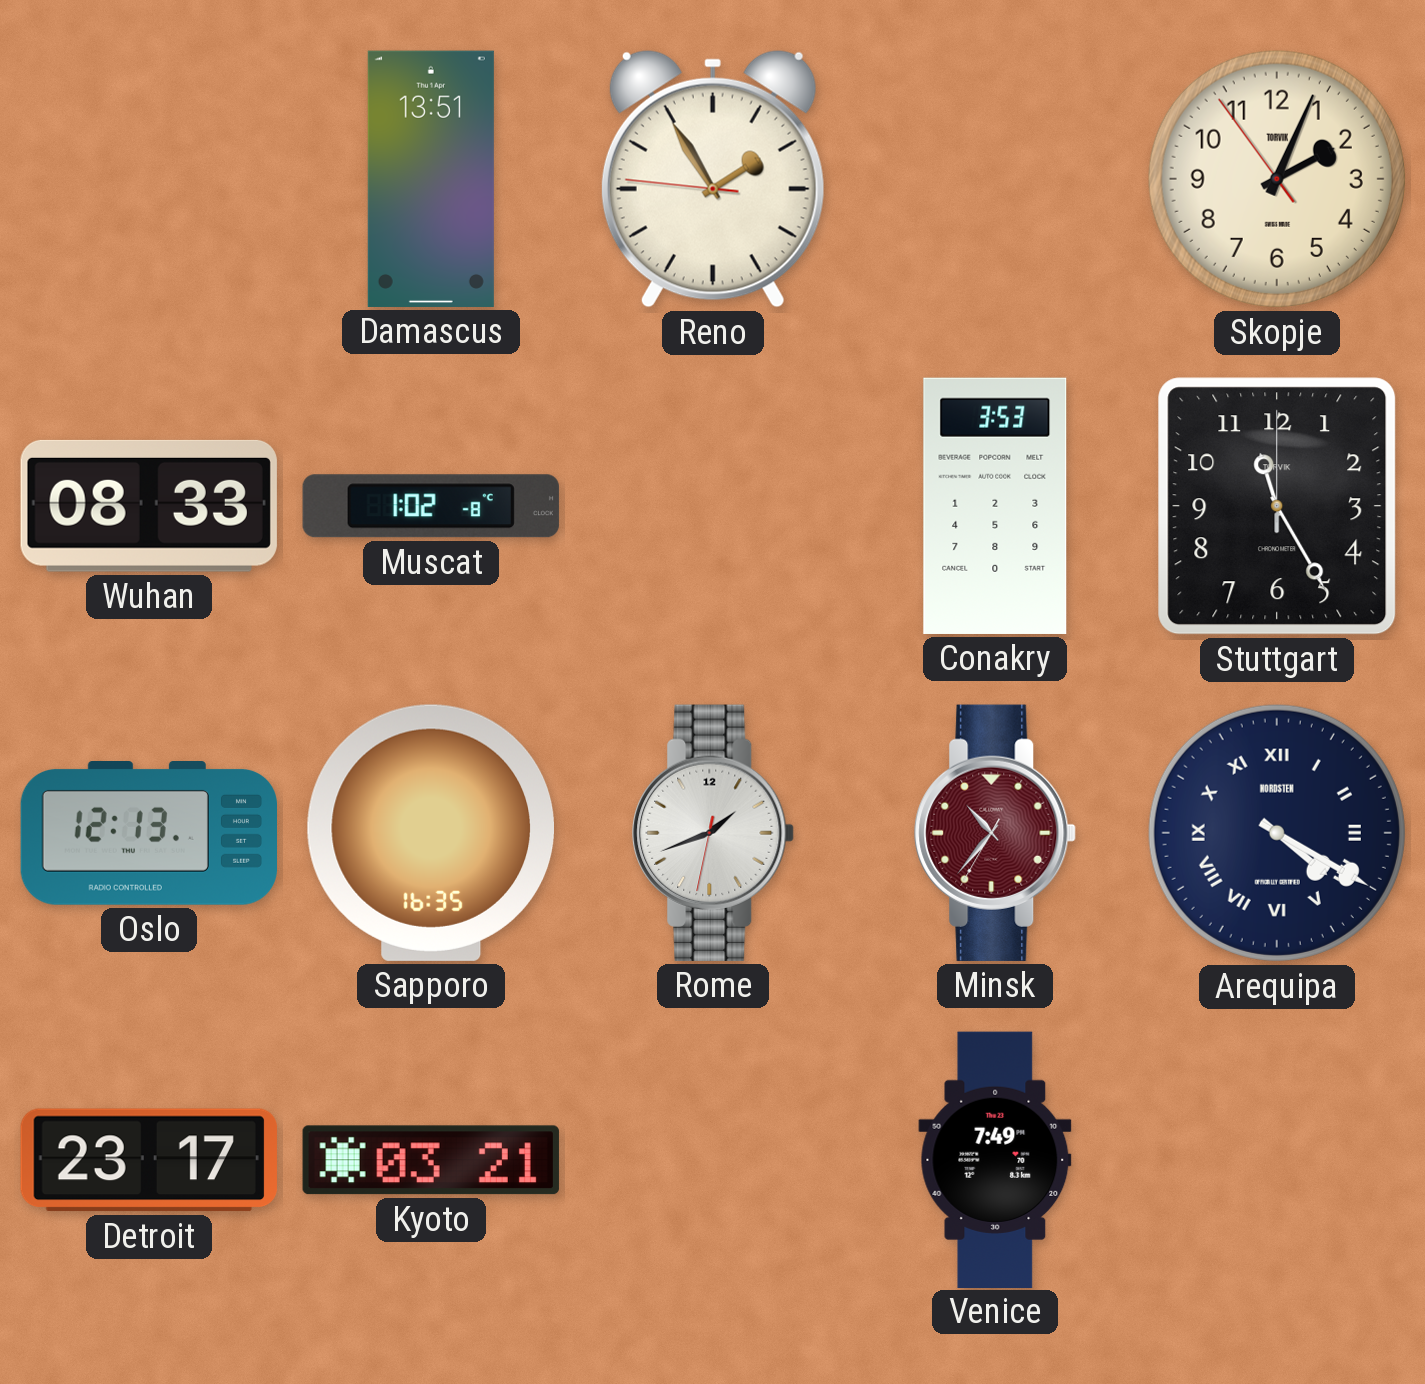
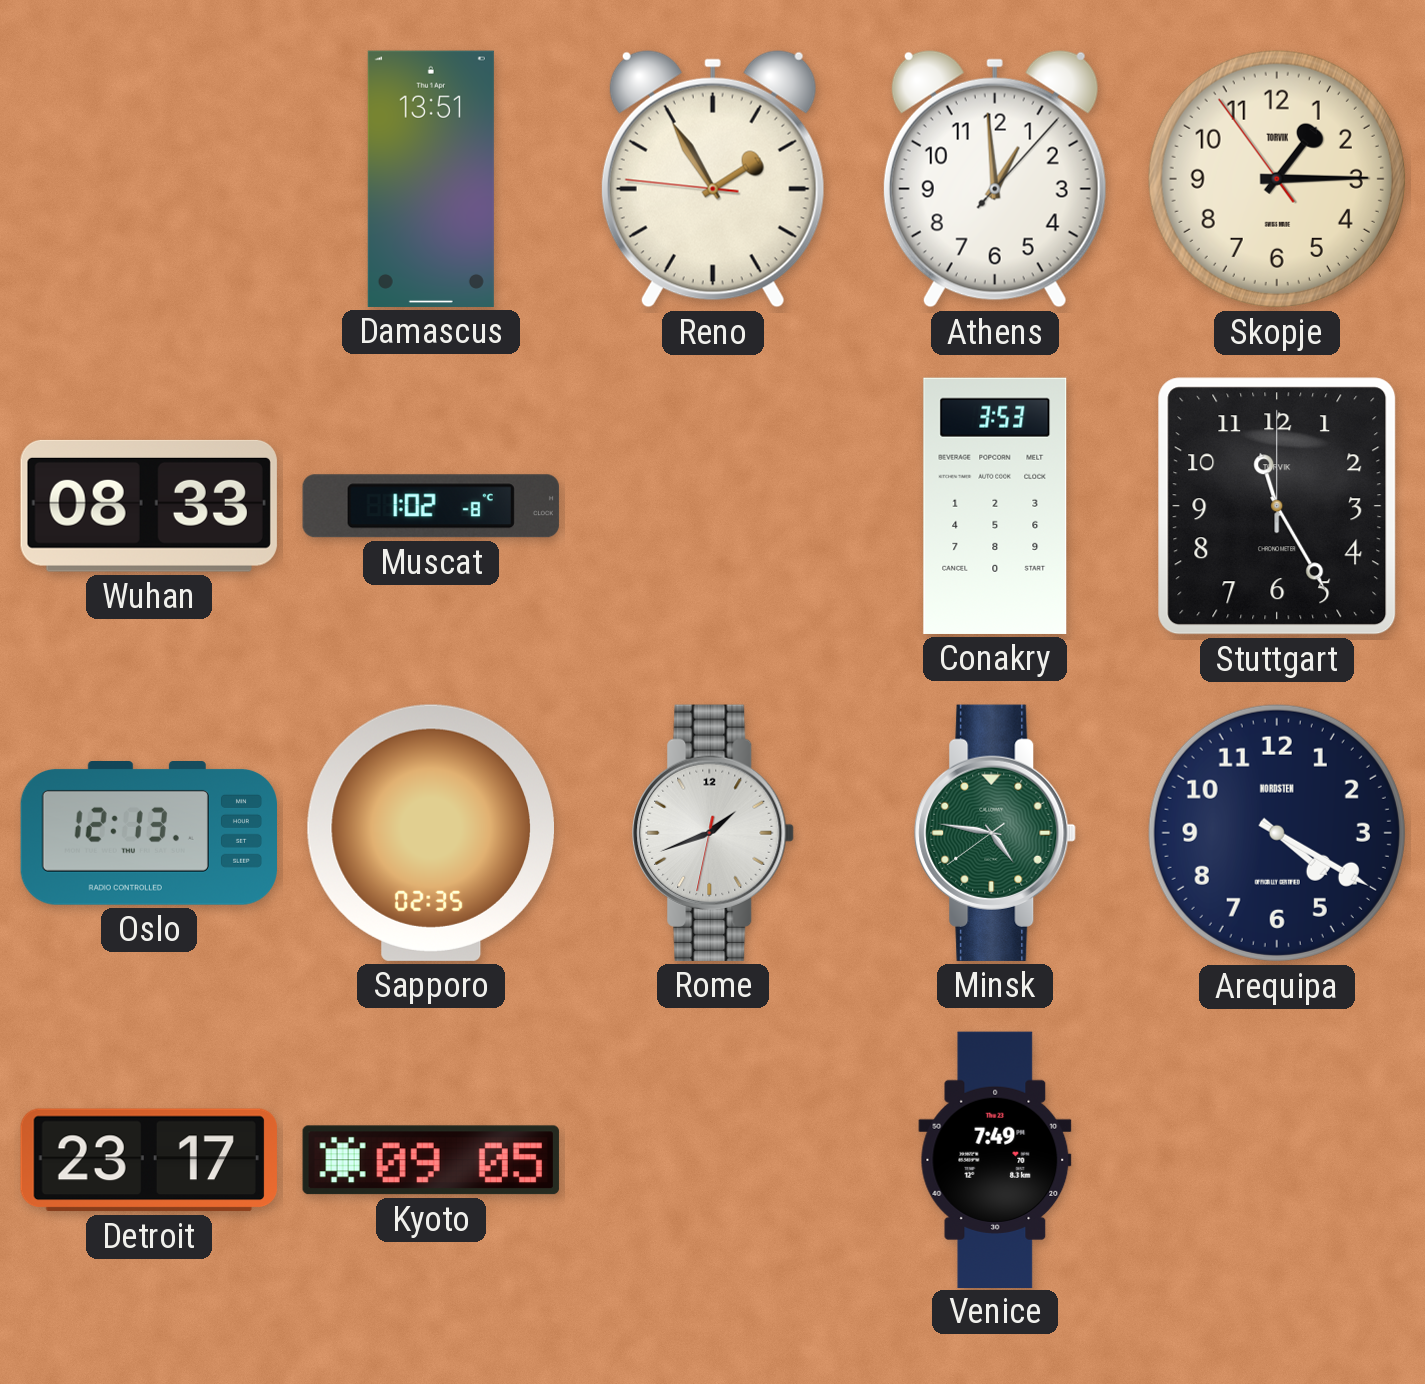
Athens: none -> 12:59
Skopje: 2:03 -> 1:14
Sapporo: 16:35 -> 02:35
Minsk: 10:36 -> 4:46
Minsk dial: burgundy -> green
Arequipa numerals: Roman -> Arabic
Kyoto: 03:21 -> 09:05
